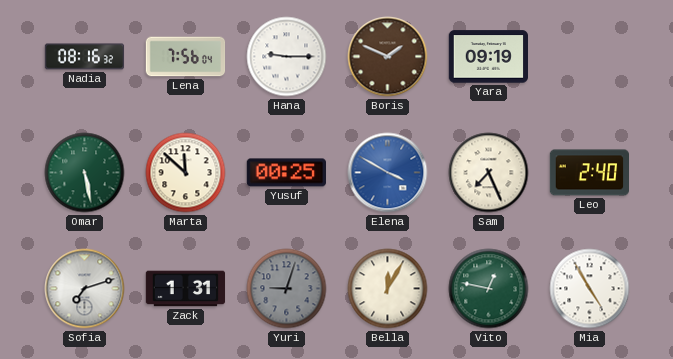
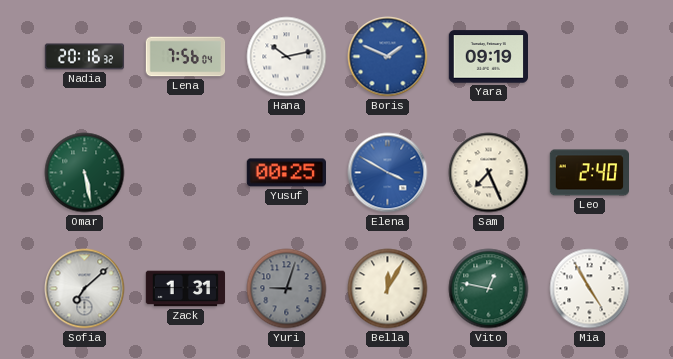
Nadia: 08:16 -> 20:16
Hana: 9:15 -> 10:13
Boris dial: brown -> blue
Marta: 11:52 -> none
Sofia: 7:12 -> 7:08
